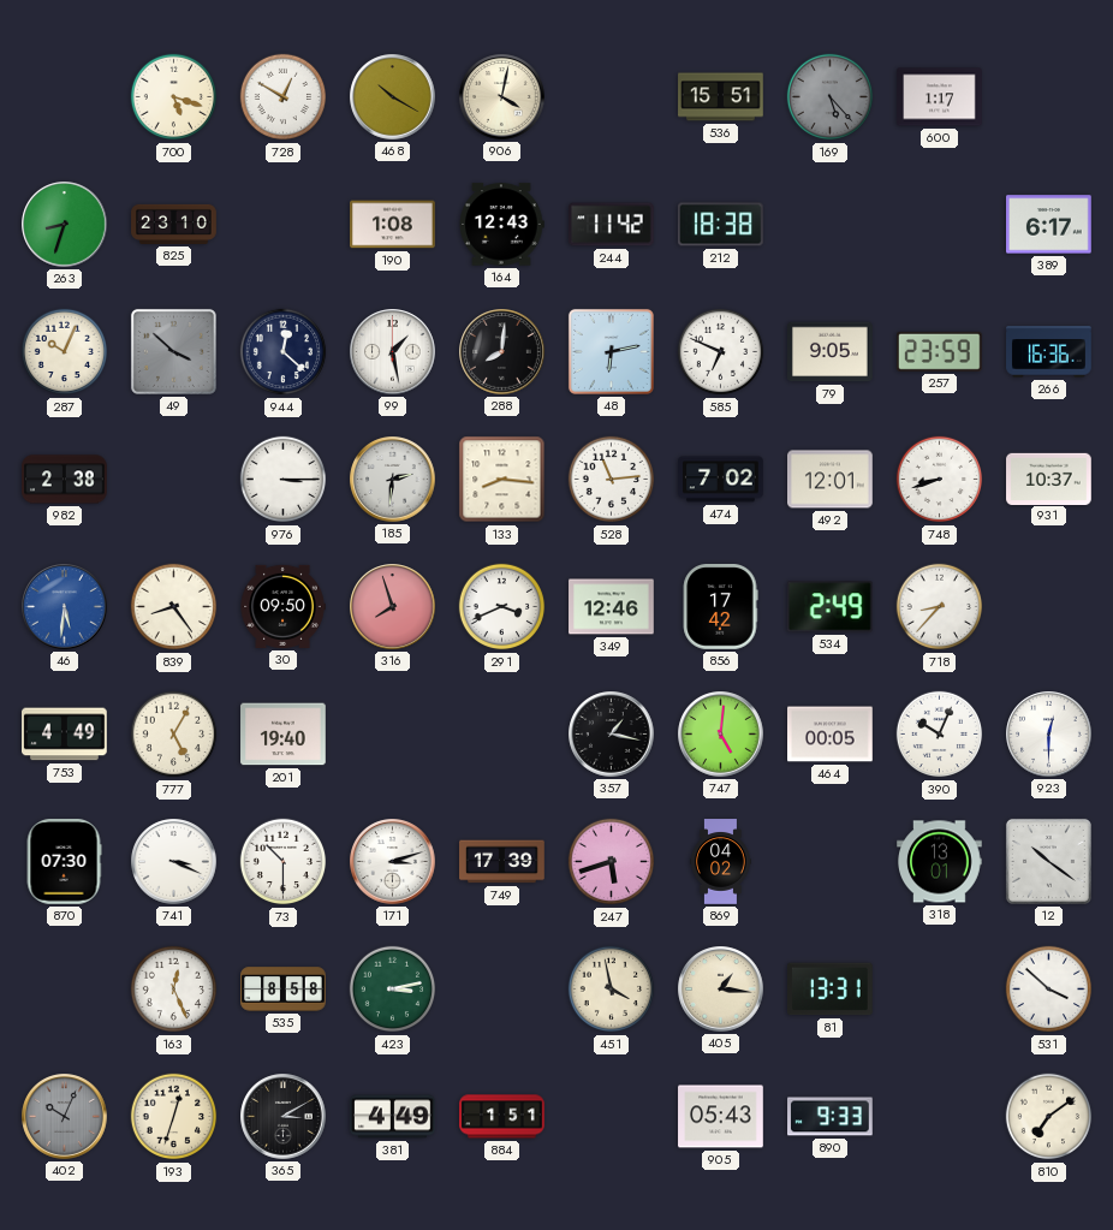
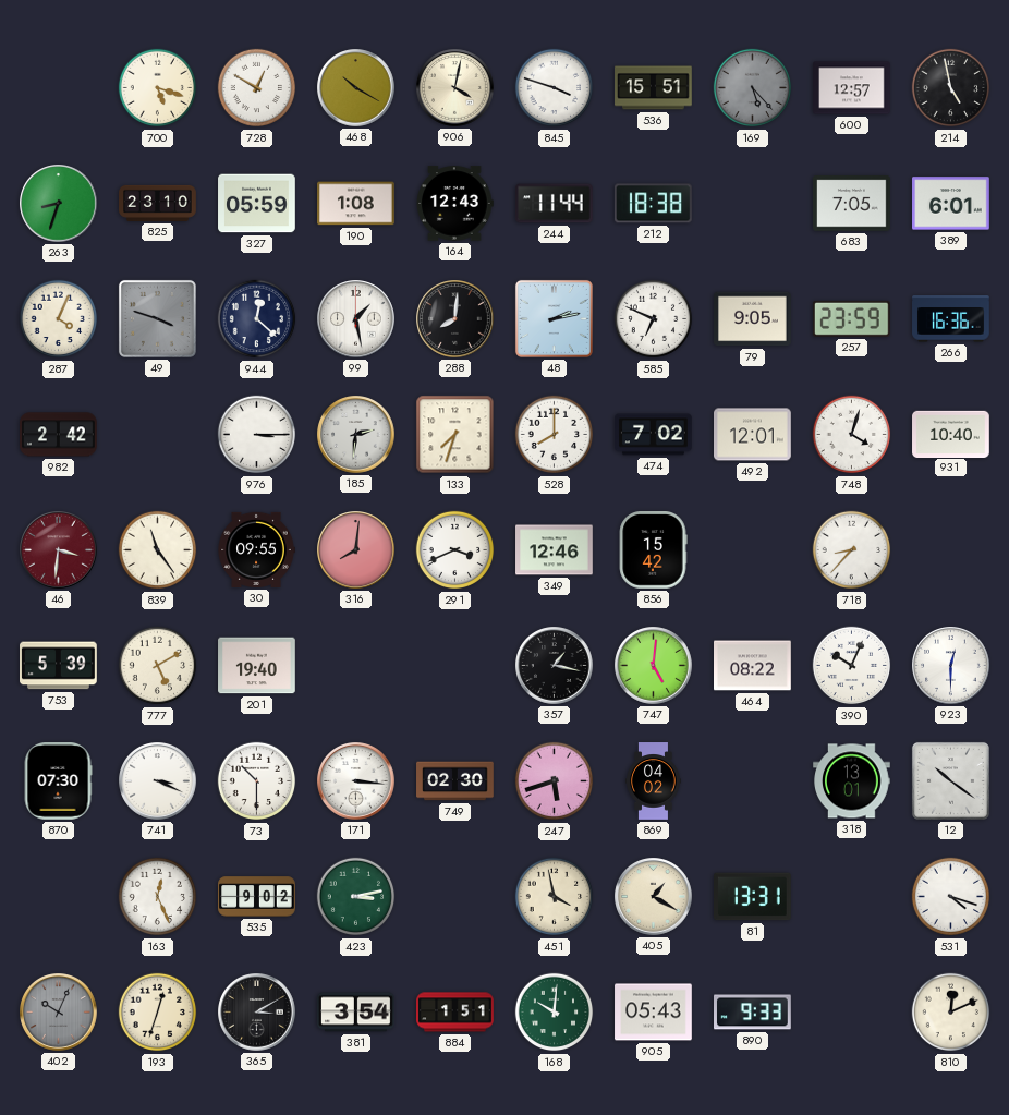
845: none -> 3:48
600: 1:17 -> 12:57
214: none -> 4:58
327: none -> 05:59
244: 11:42 -> 11:44
683: none -> 7:05
389: 6:17 -> 6:01
287: 10:04 -> 4:04
49: 3:52 -> 3:48
48: 6:13 -> 2:13
982: 2:38 -> 2:42
133: 8:16 -> 7:33
528: 11:14 -> 8:00
748: 8:42 -> 4:03
931: 10:37 -> 10:40
46: 5:31 -> 3:31
46 dial: blue -> burgundy
839: 8:24 -> 11:24
30: 09:50 -> 09:55
316: 7:57 -> 8:01
856: 17:42 -> 15:42
534: 2:49 -> none
753: 4:49 -> 5:39
777: 5:05 -> 5:10
464: 00:05 -> 08:22
171: 3:12 -> 3:16
749: 17:39 -> 02:30
535: 8:58 -> 9:02
405: 1:16 -> 1:20
531: 3:52 -> 4:18
381: 4:49 -> 3:54
168: none -> 10:01
810: 7:09 -> 12:11
